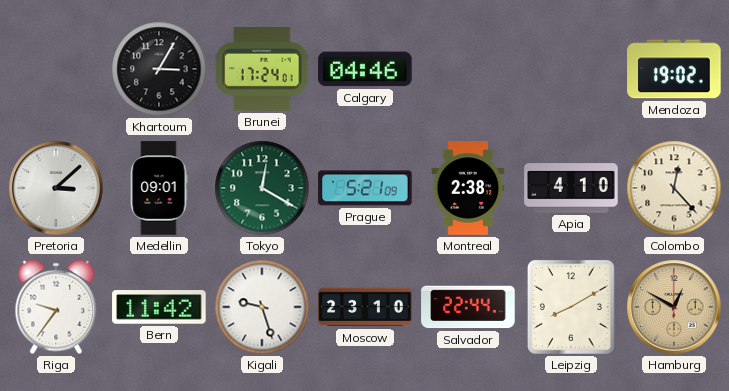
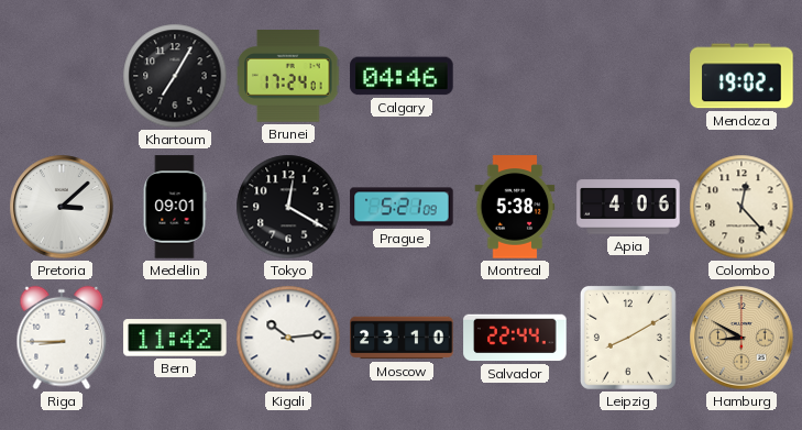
Khartoum: 3:05 -> 7:05
Tokyo dial: green -> black
Montreal: 2:38 -> 5:38
Apia: 4:10 -> 4:06
Riga: 9:36 -> 8:45
Kigali: 9:27 -> 10:14
Hamburg: 12:50 -> 8:50
